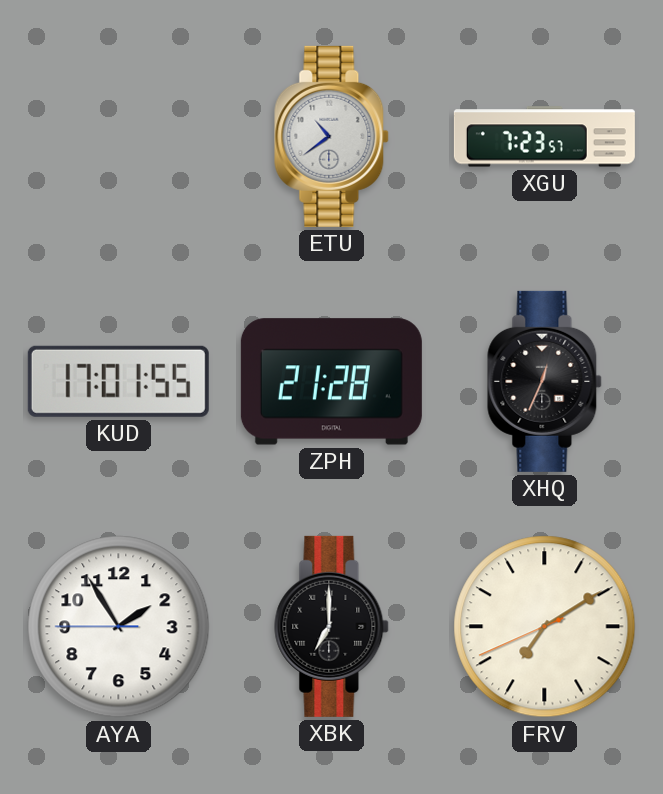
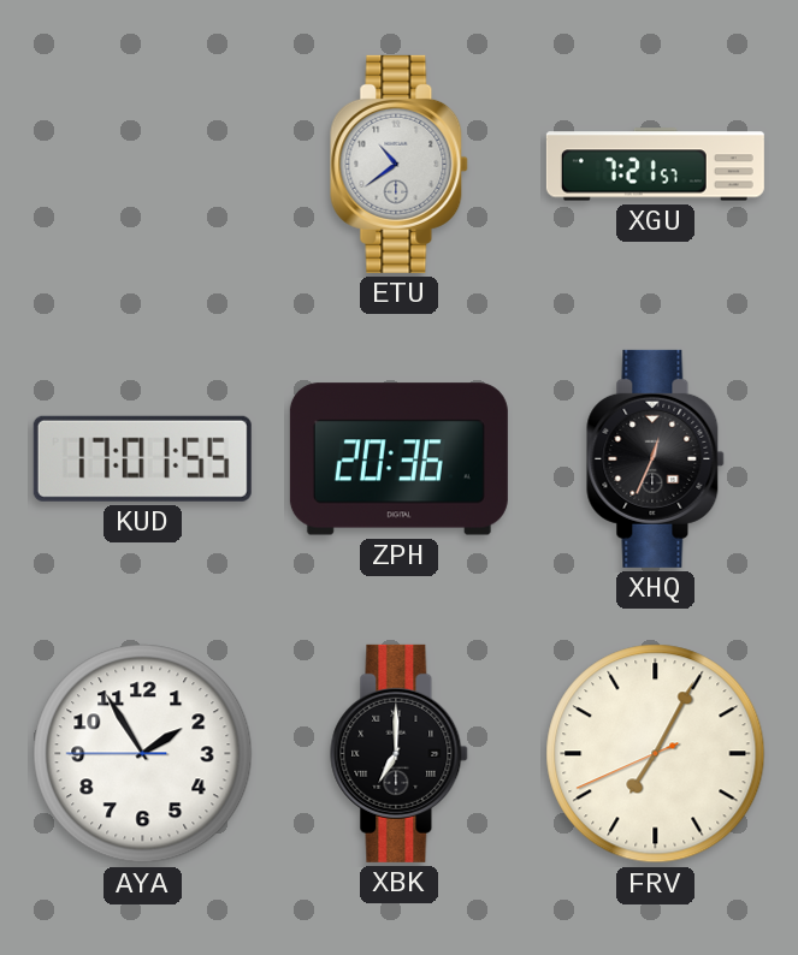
XGU: 7:23 -> 7:21
ZPH: 21:28 -> 20:36
FRV: 7:09 -> 7:04
